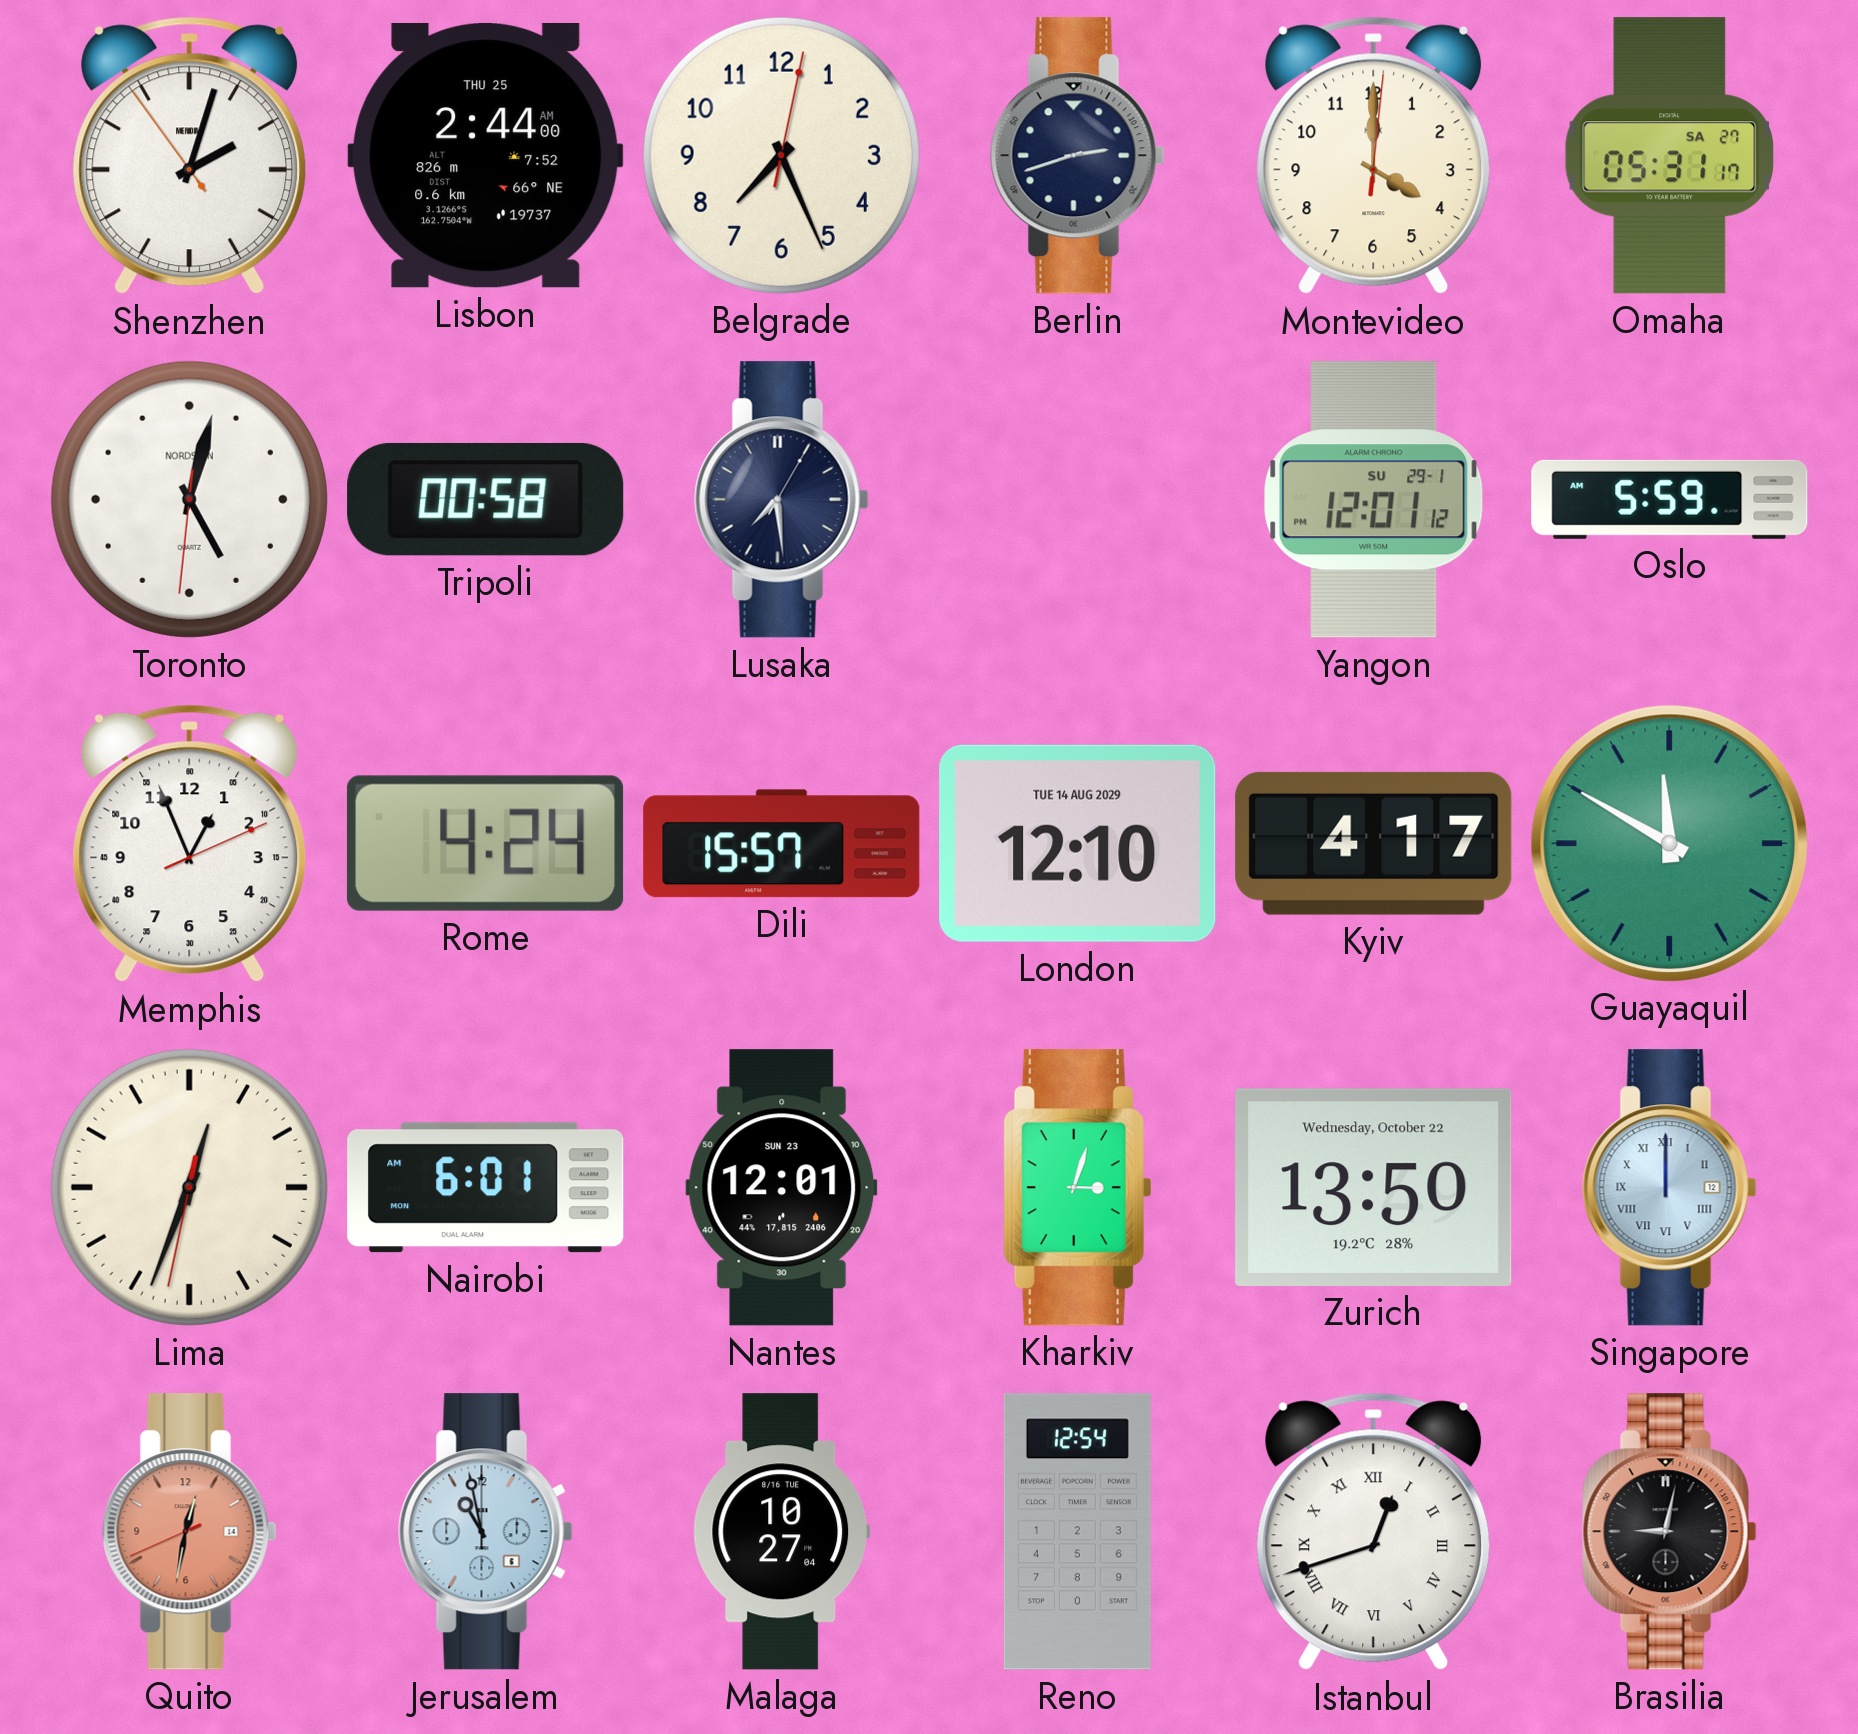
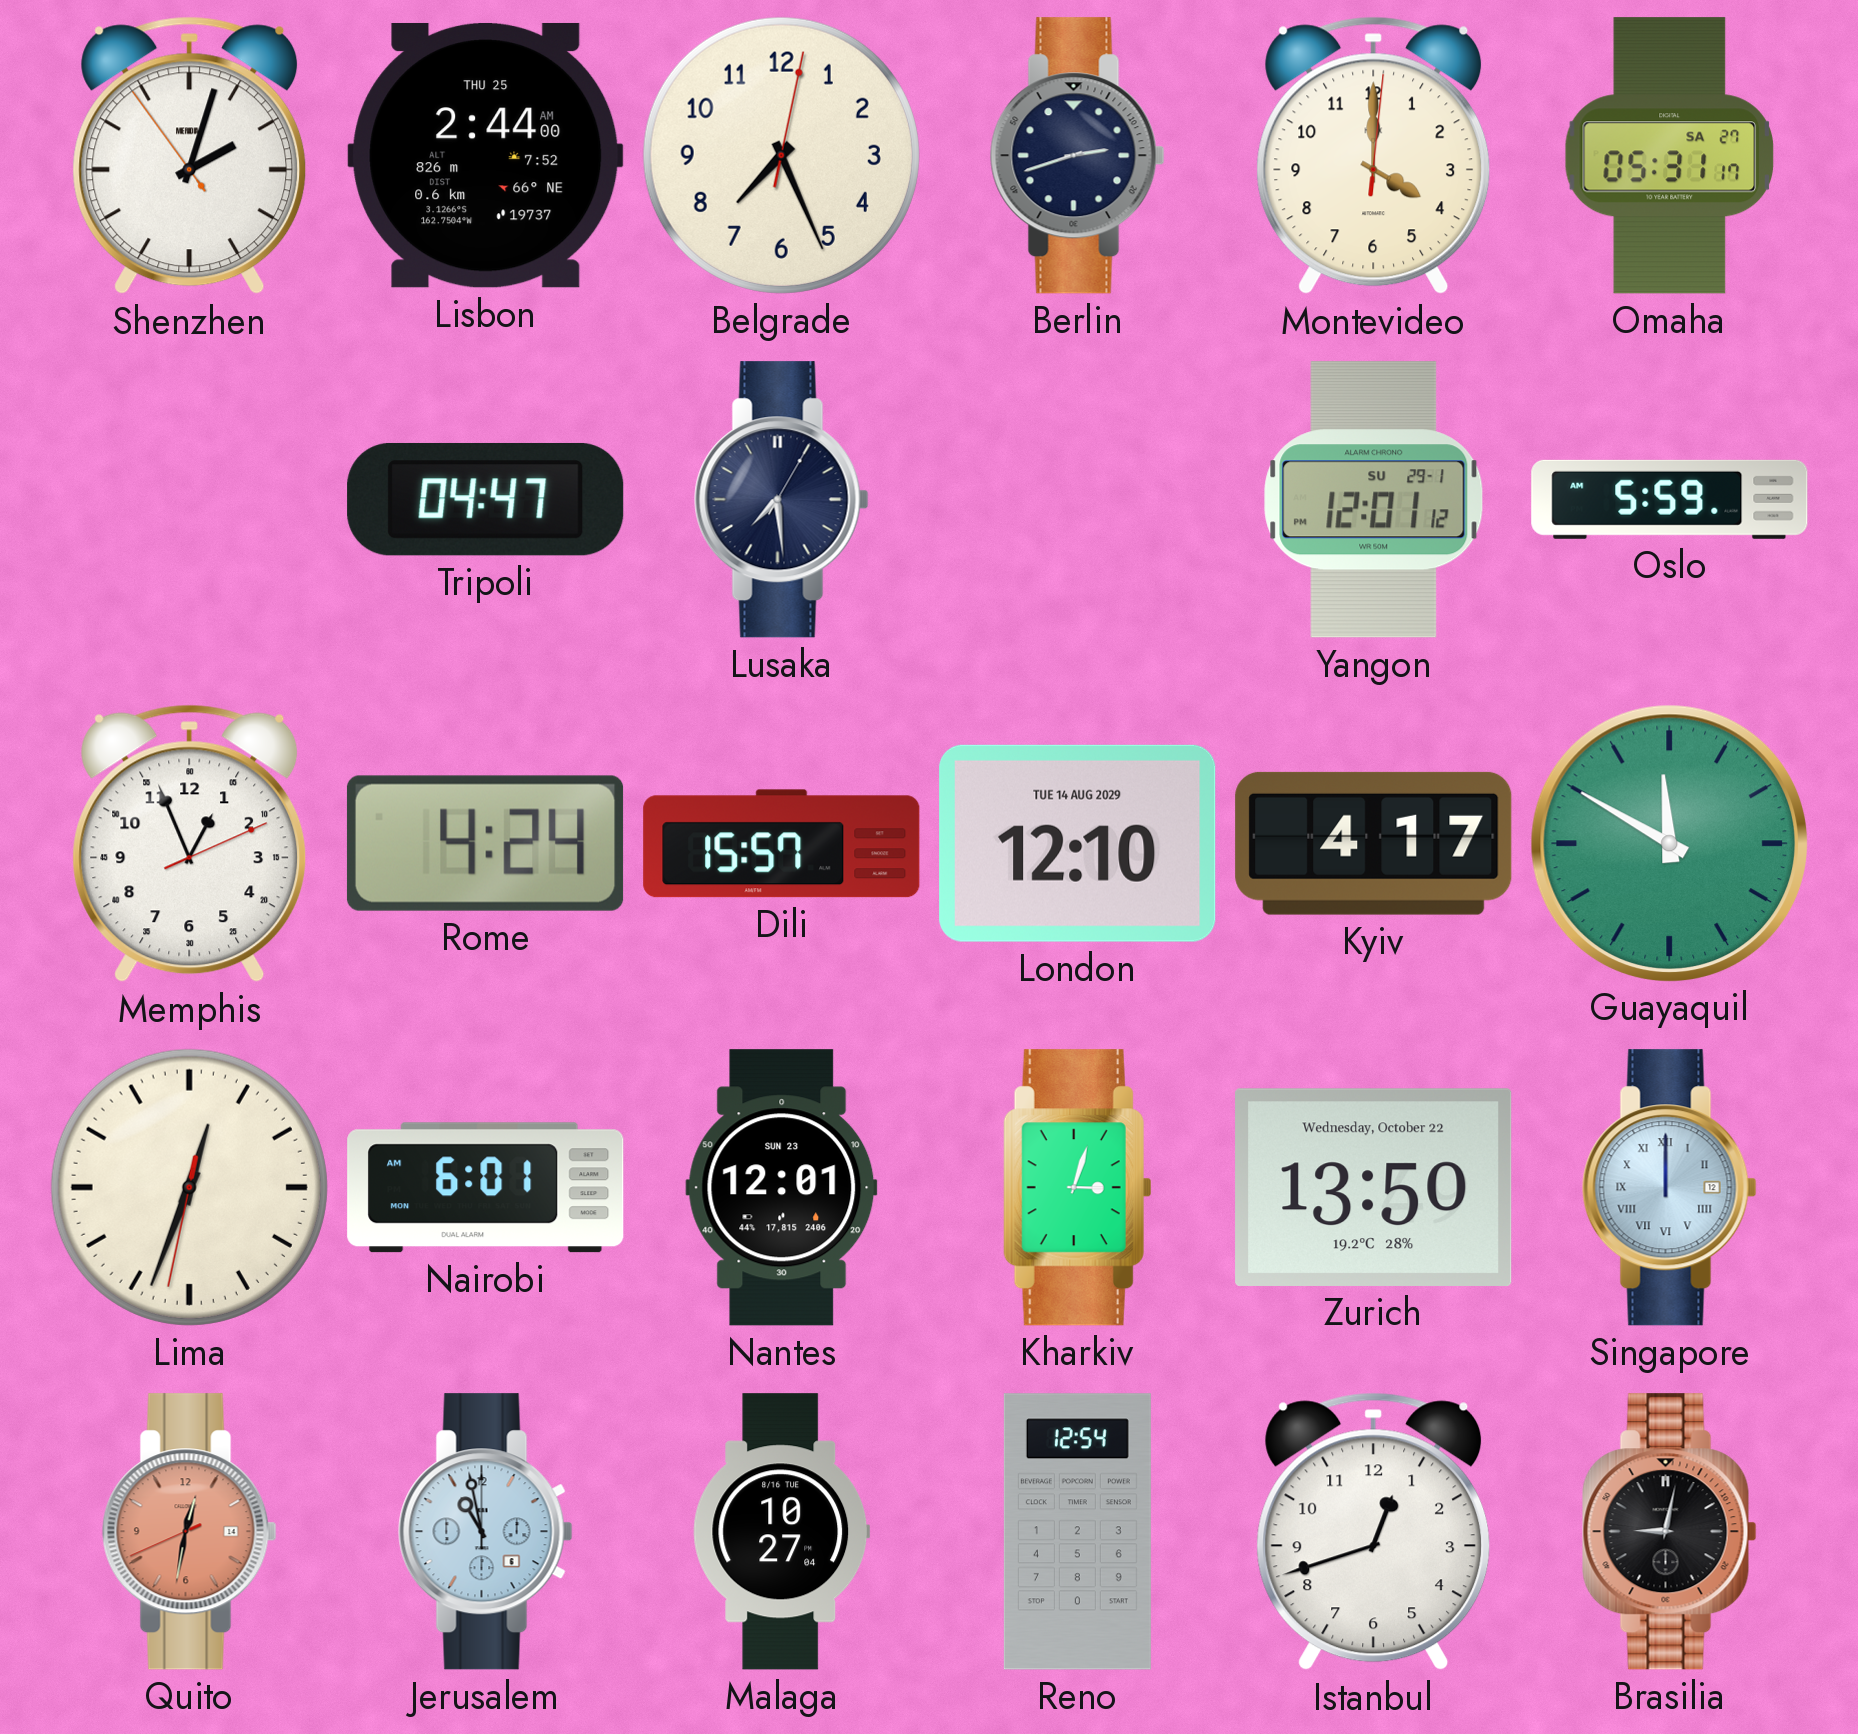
Toronto: 5:02 -> none
Tripoli: 00:58 -> 04:47
Istanbul numerals: Roman -> Arabic
